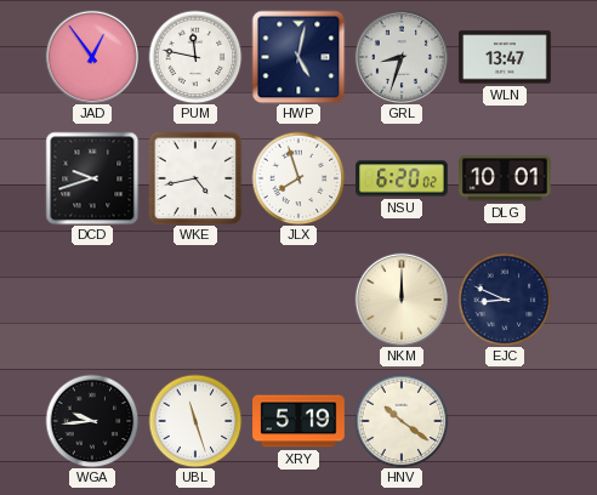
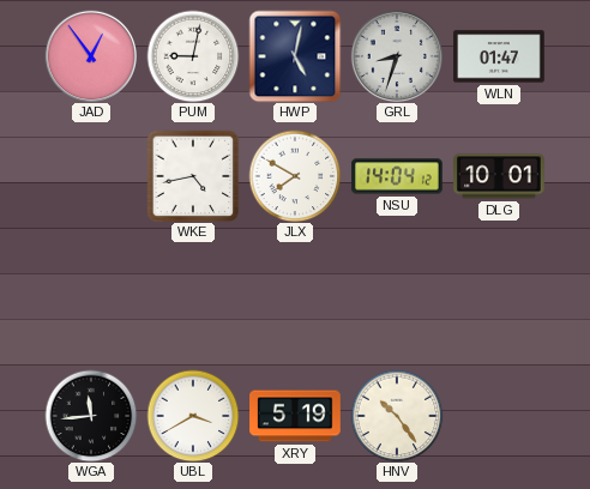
PUM: 11:47 -> 9:02
WLN: 13:47 -> 01:47
DCD: 9:42 -> none
JLX: 7:57 -> 7:50
NSU: 6:20 -> 14:04
NKM: 12:00 -> none
EJC: 8:49 -> none
WGA: 9:44 -> 11:44
UBL: 11:27 -> 3:40
HNV: 10:21 -> 10:24
